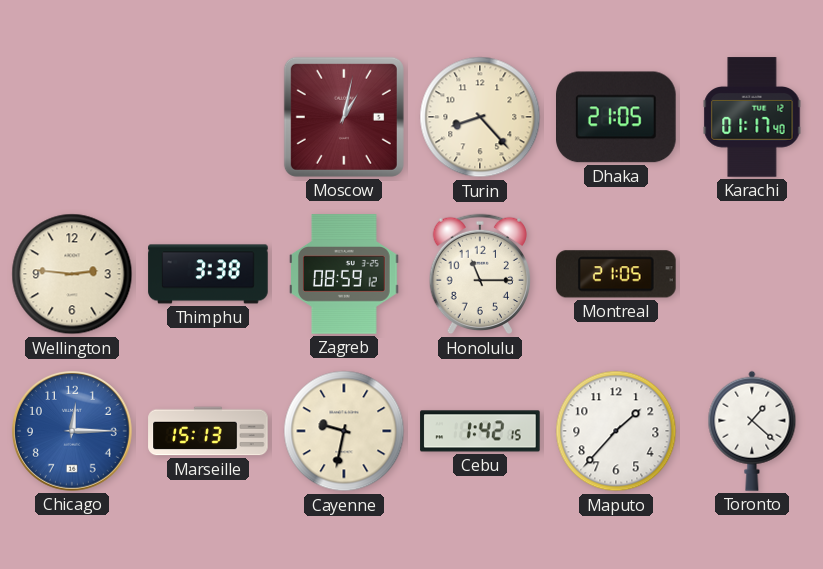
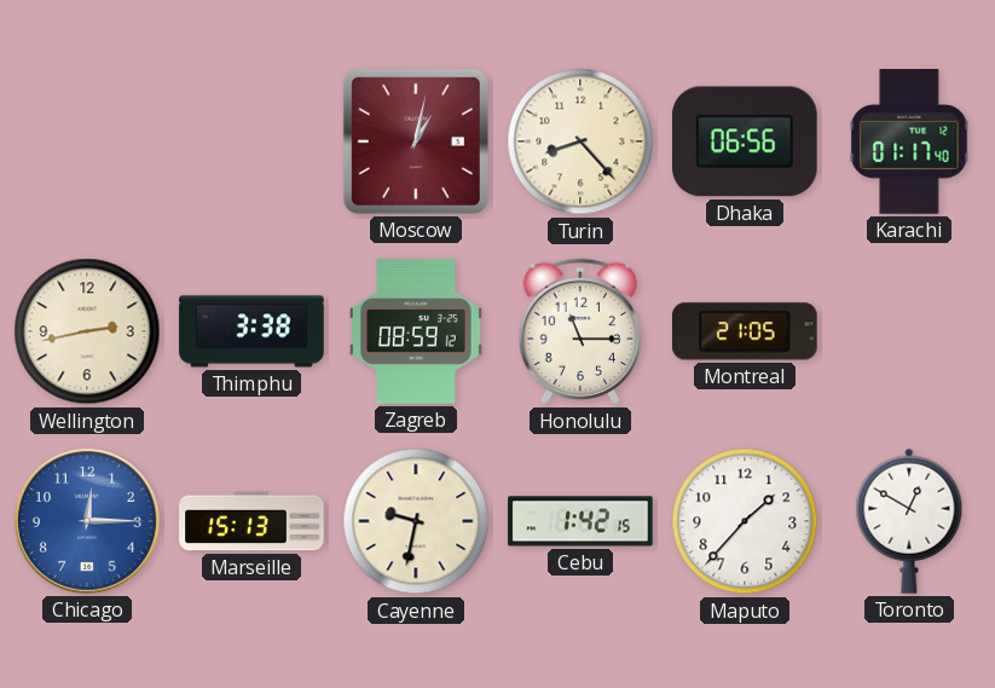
Dhaka: 21:05 -> 06:56
Wellington: 2:46 -> 2:43
Toronto: 1:22 -> 12:50
